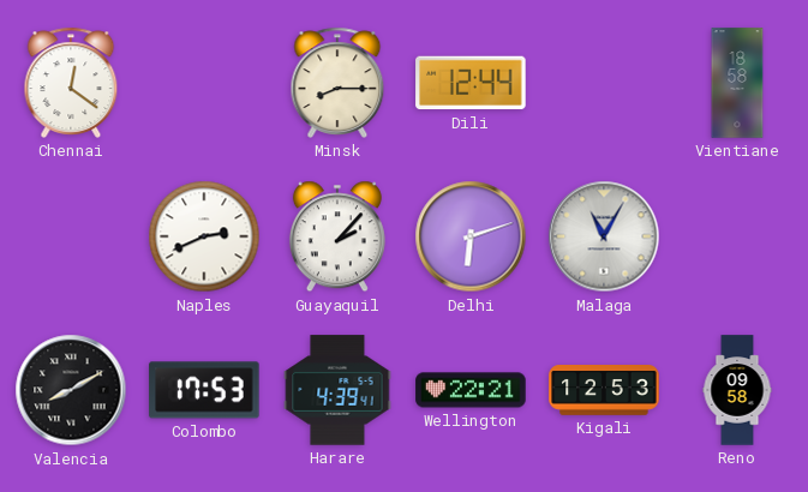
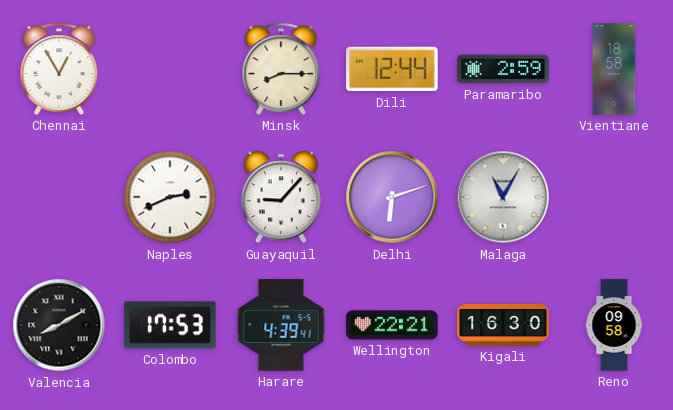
Chennai: 12:21 -> 12:55
Paramaribo: none -> 2:59
Guayaquil: 2:07 -> 9:07
Kigali: 12:53 -> 16:30
